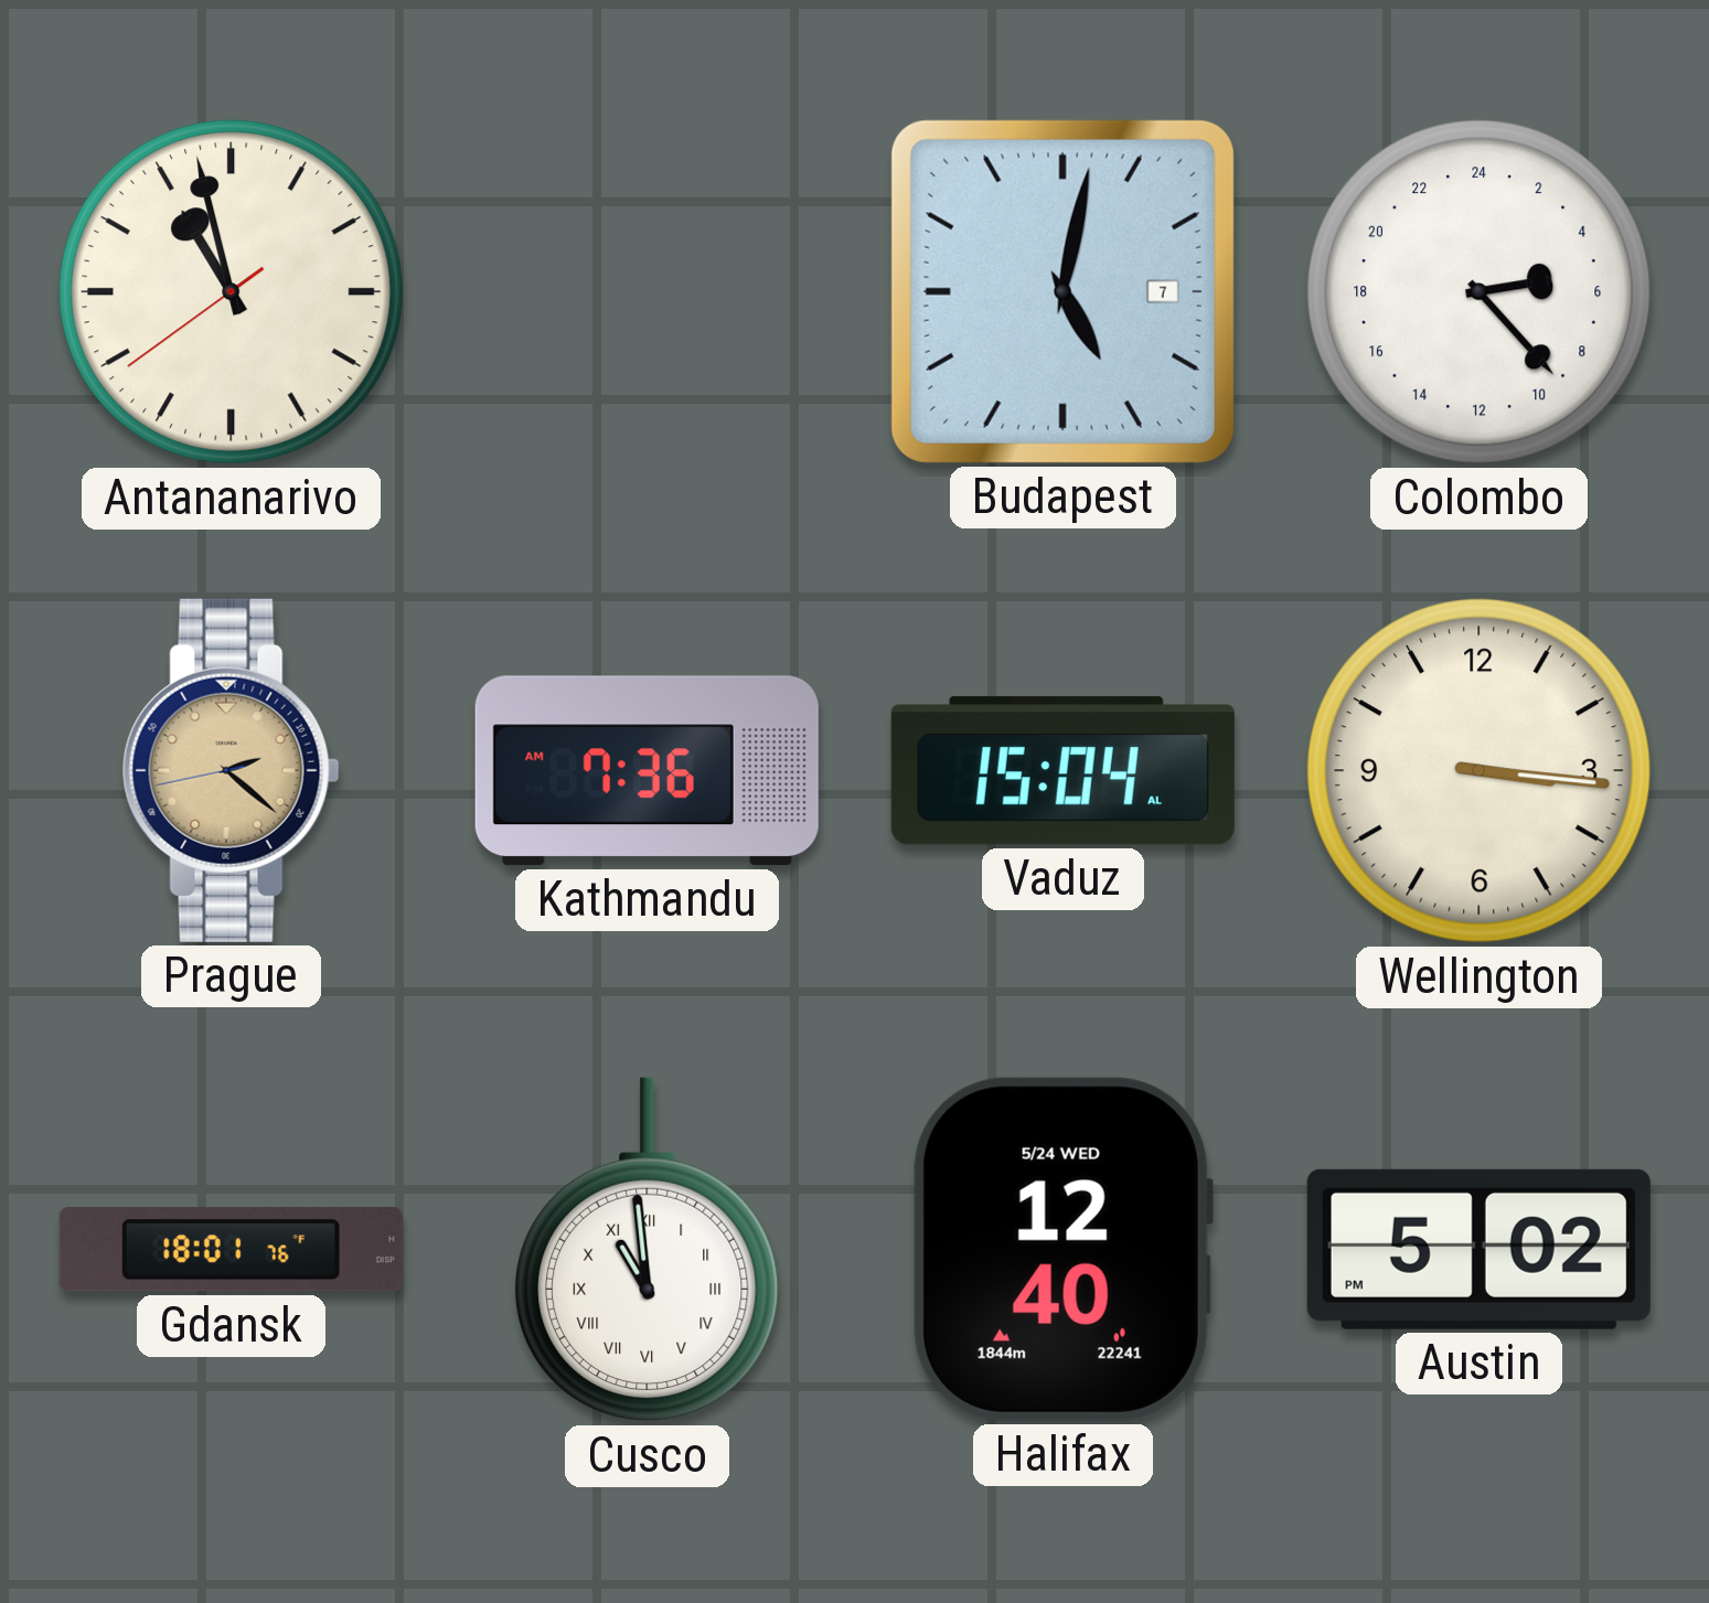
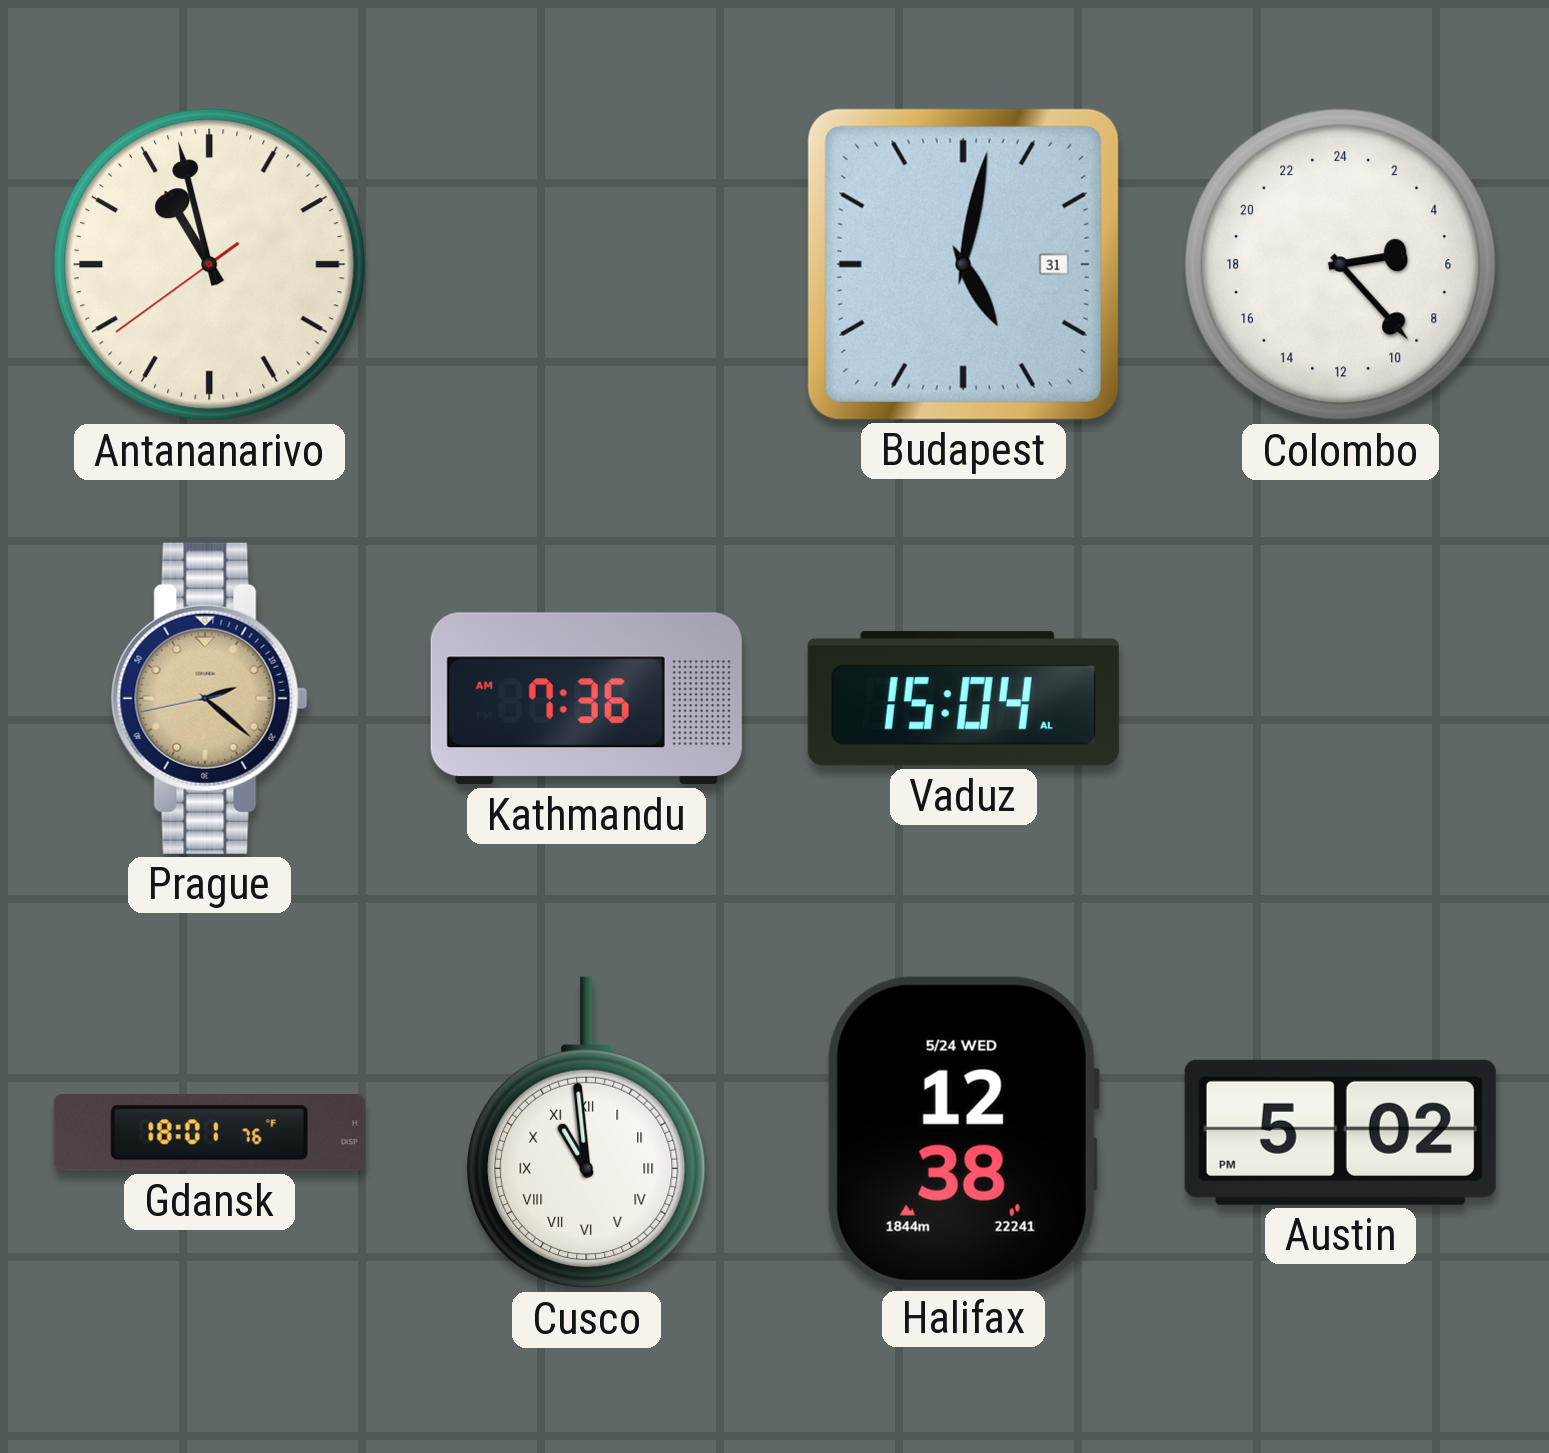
Budapest date: 7 -> 31
Wellington: 3:16 -> none
Halifax: 12:40 -> 12:38
